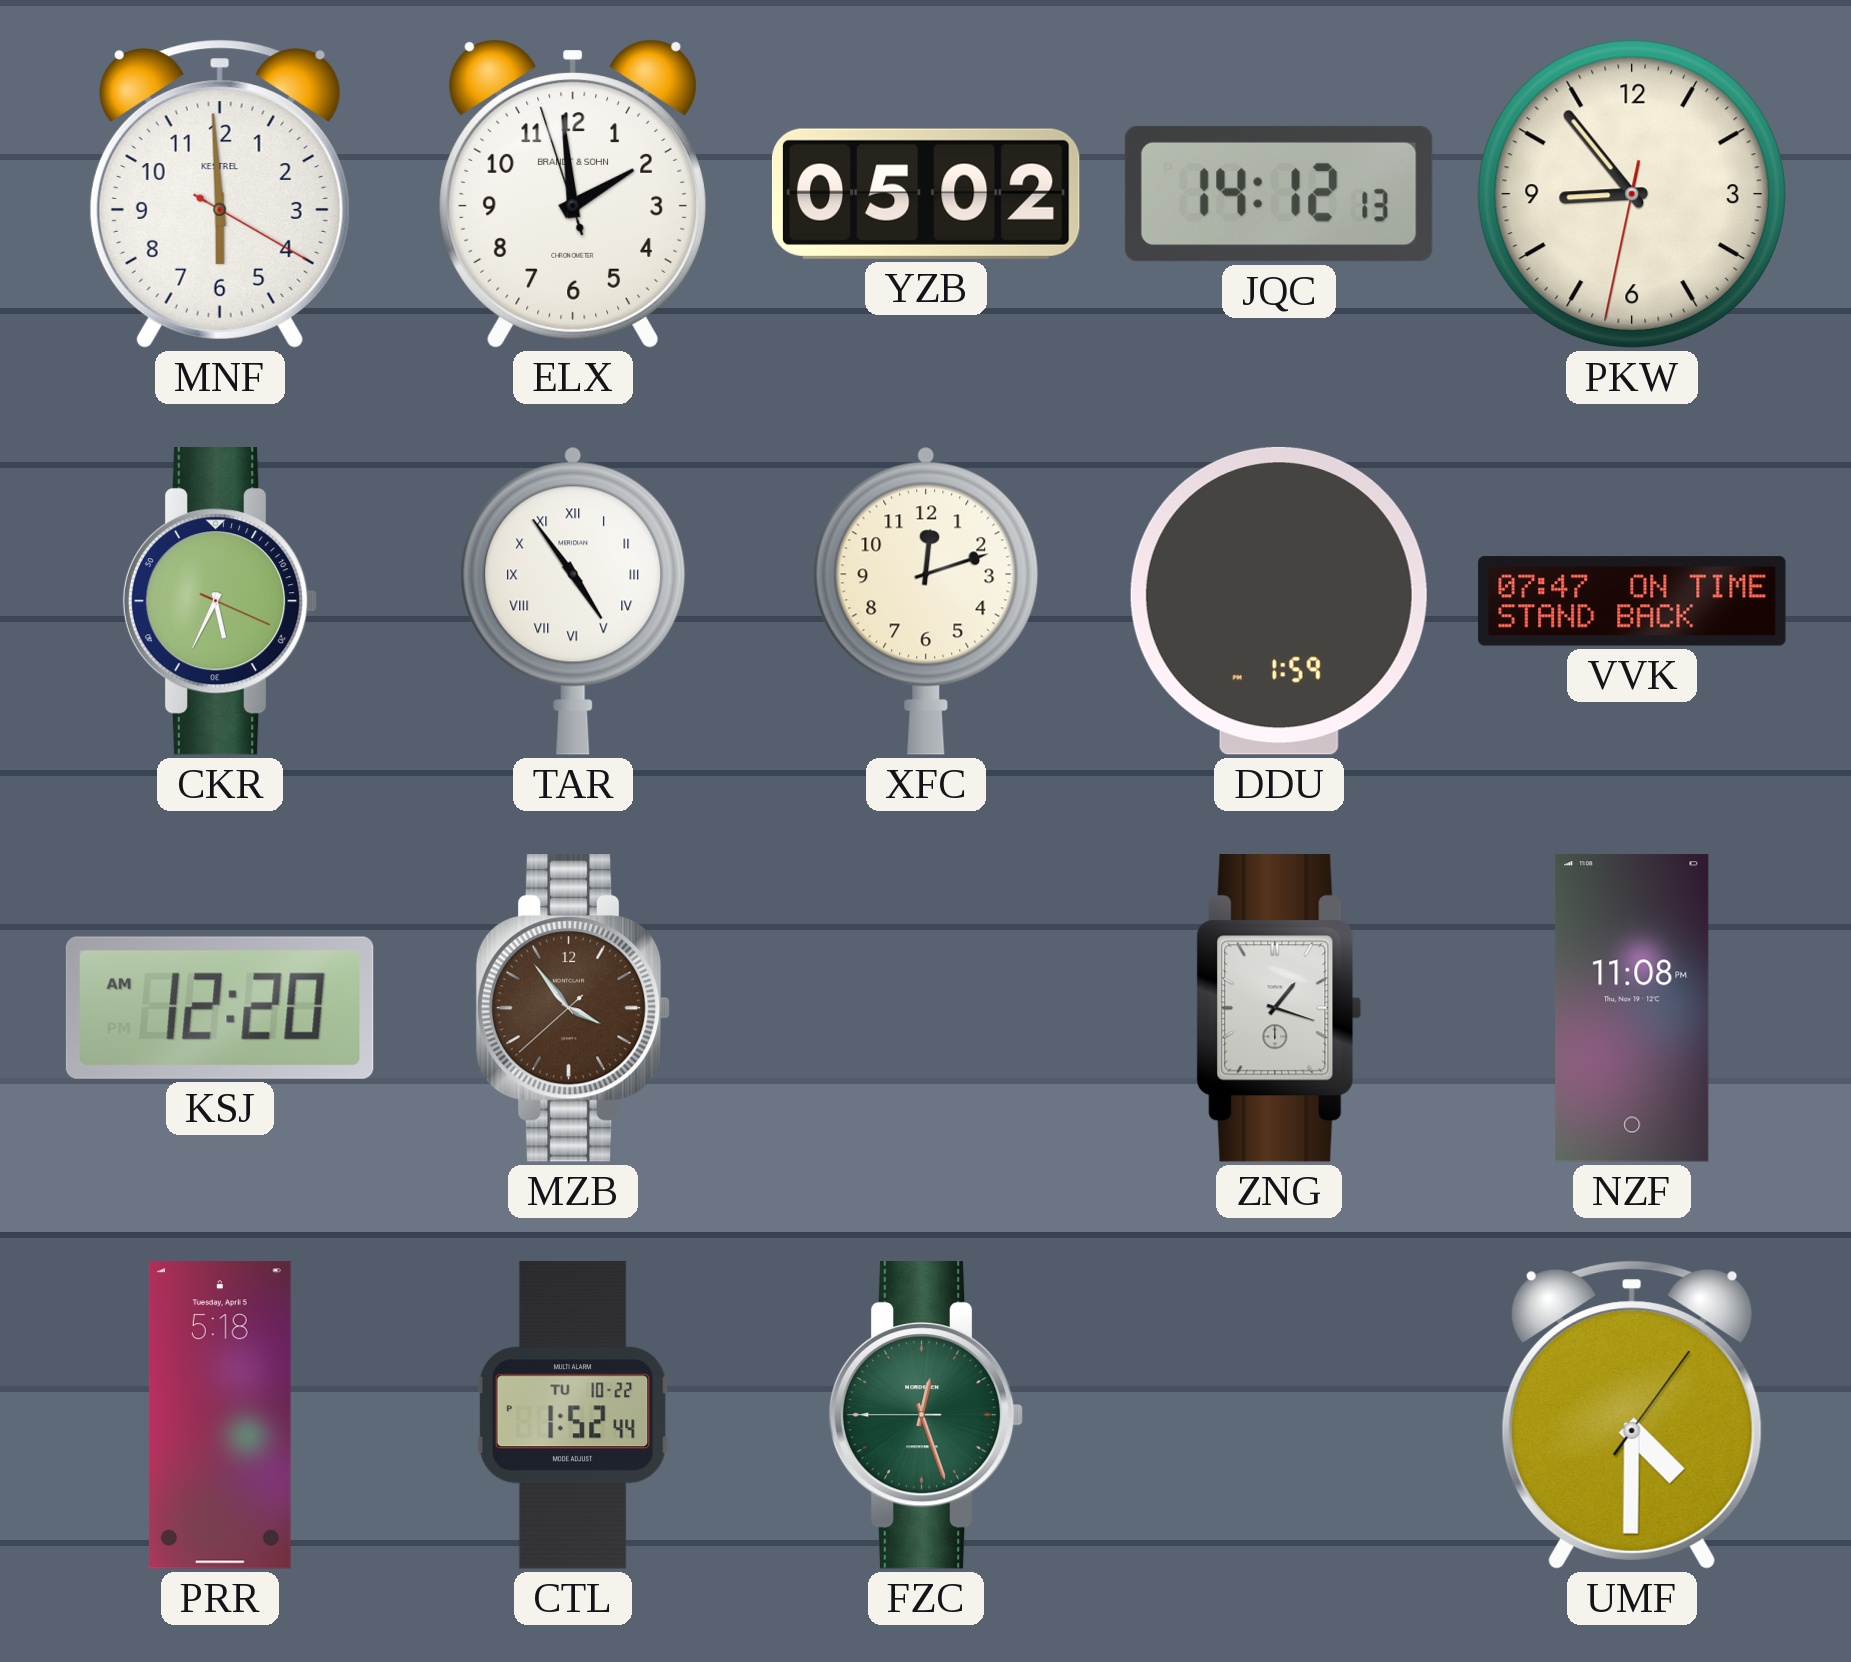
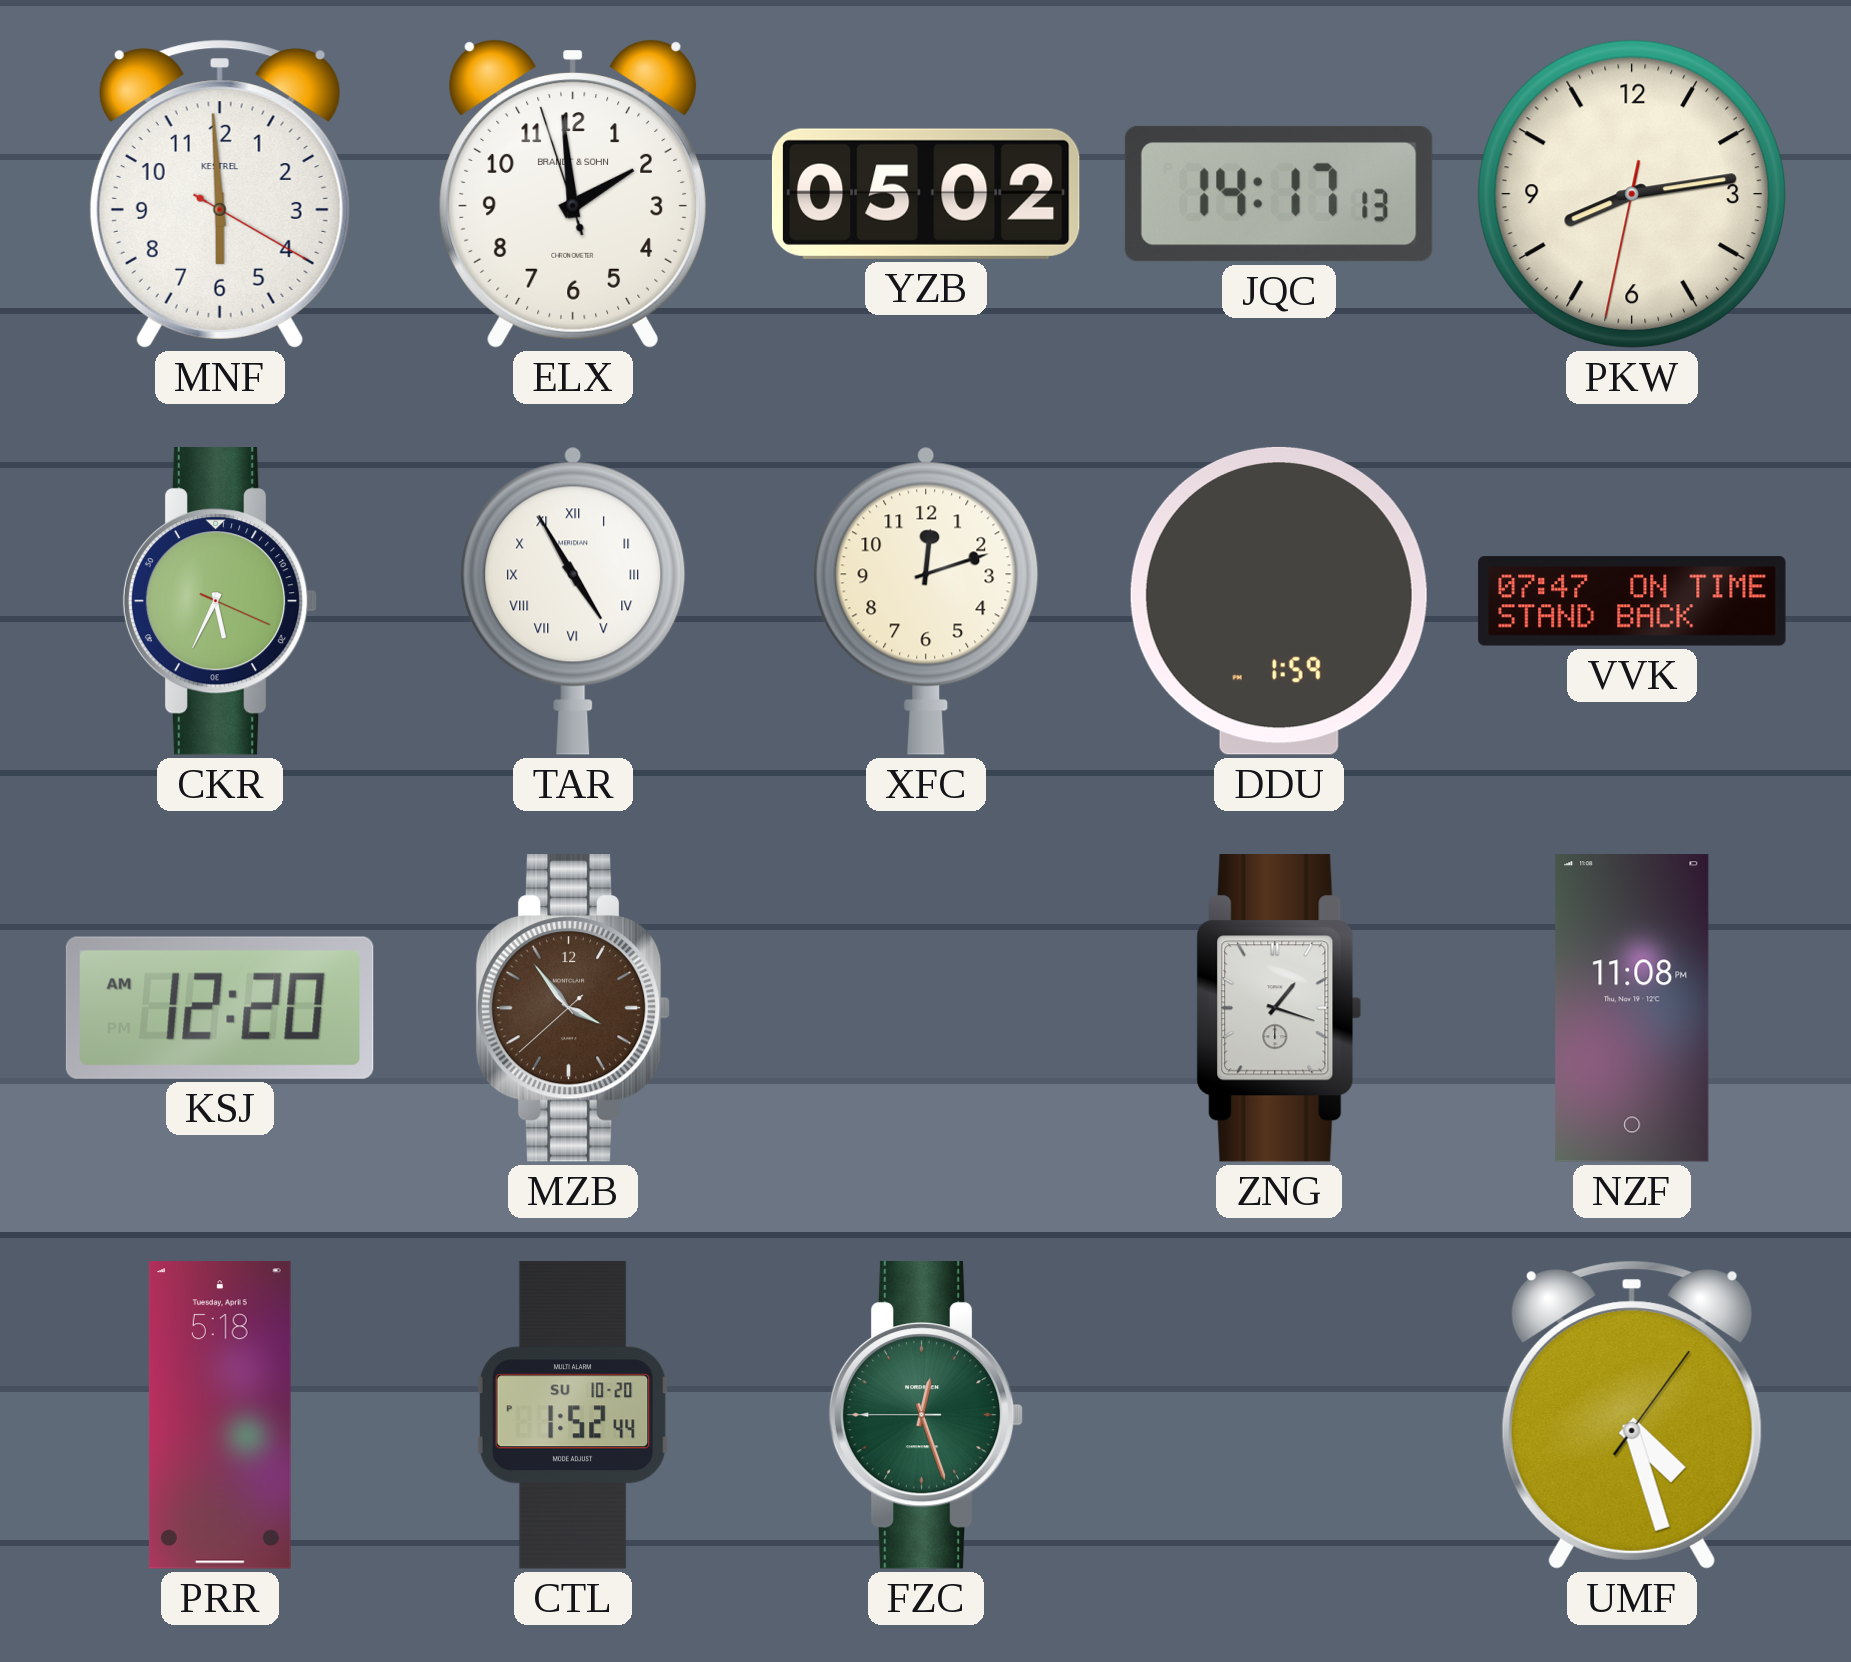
JQC: 14:12 -> 14:17
PKW: 8:53 -> 8:13
TAR: 4:54 -> 4:55
CTL date: TU 10-22 -> SU 10-20
UMF: 4:30 -> 4:27
